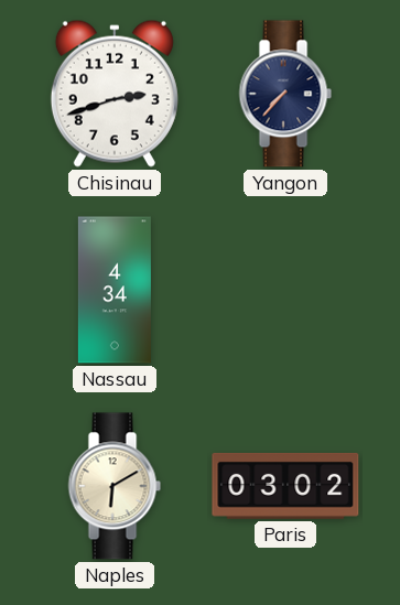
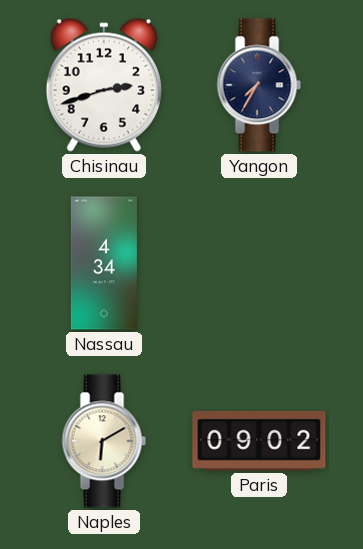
Yangon: 7:37 -> 7:35
Paris: 03:02 -> 09:02
